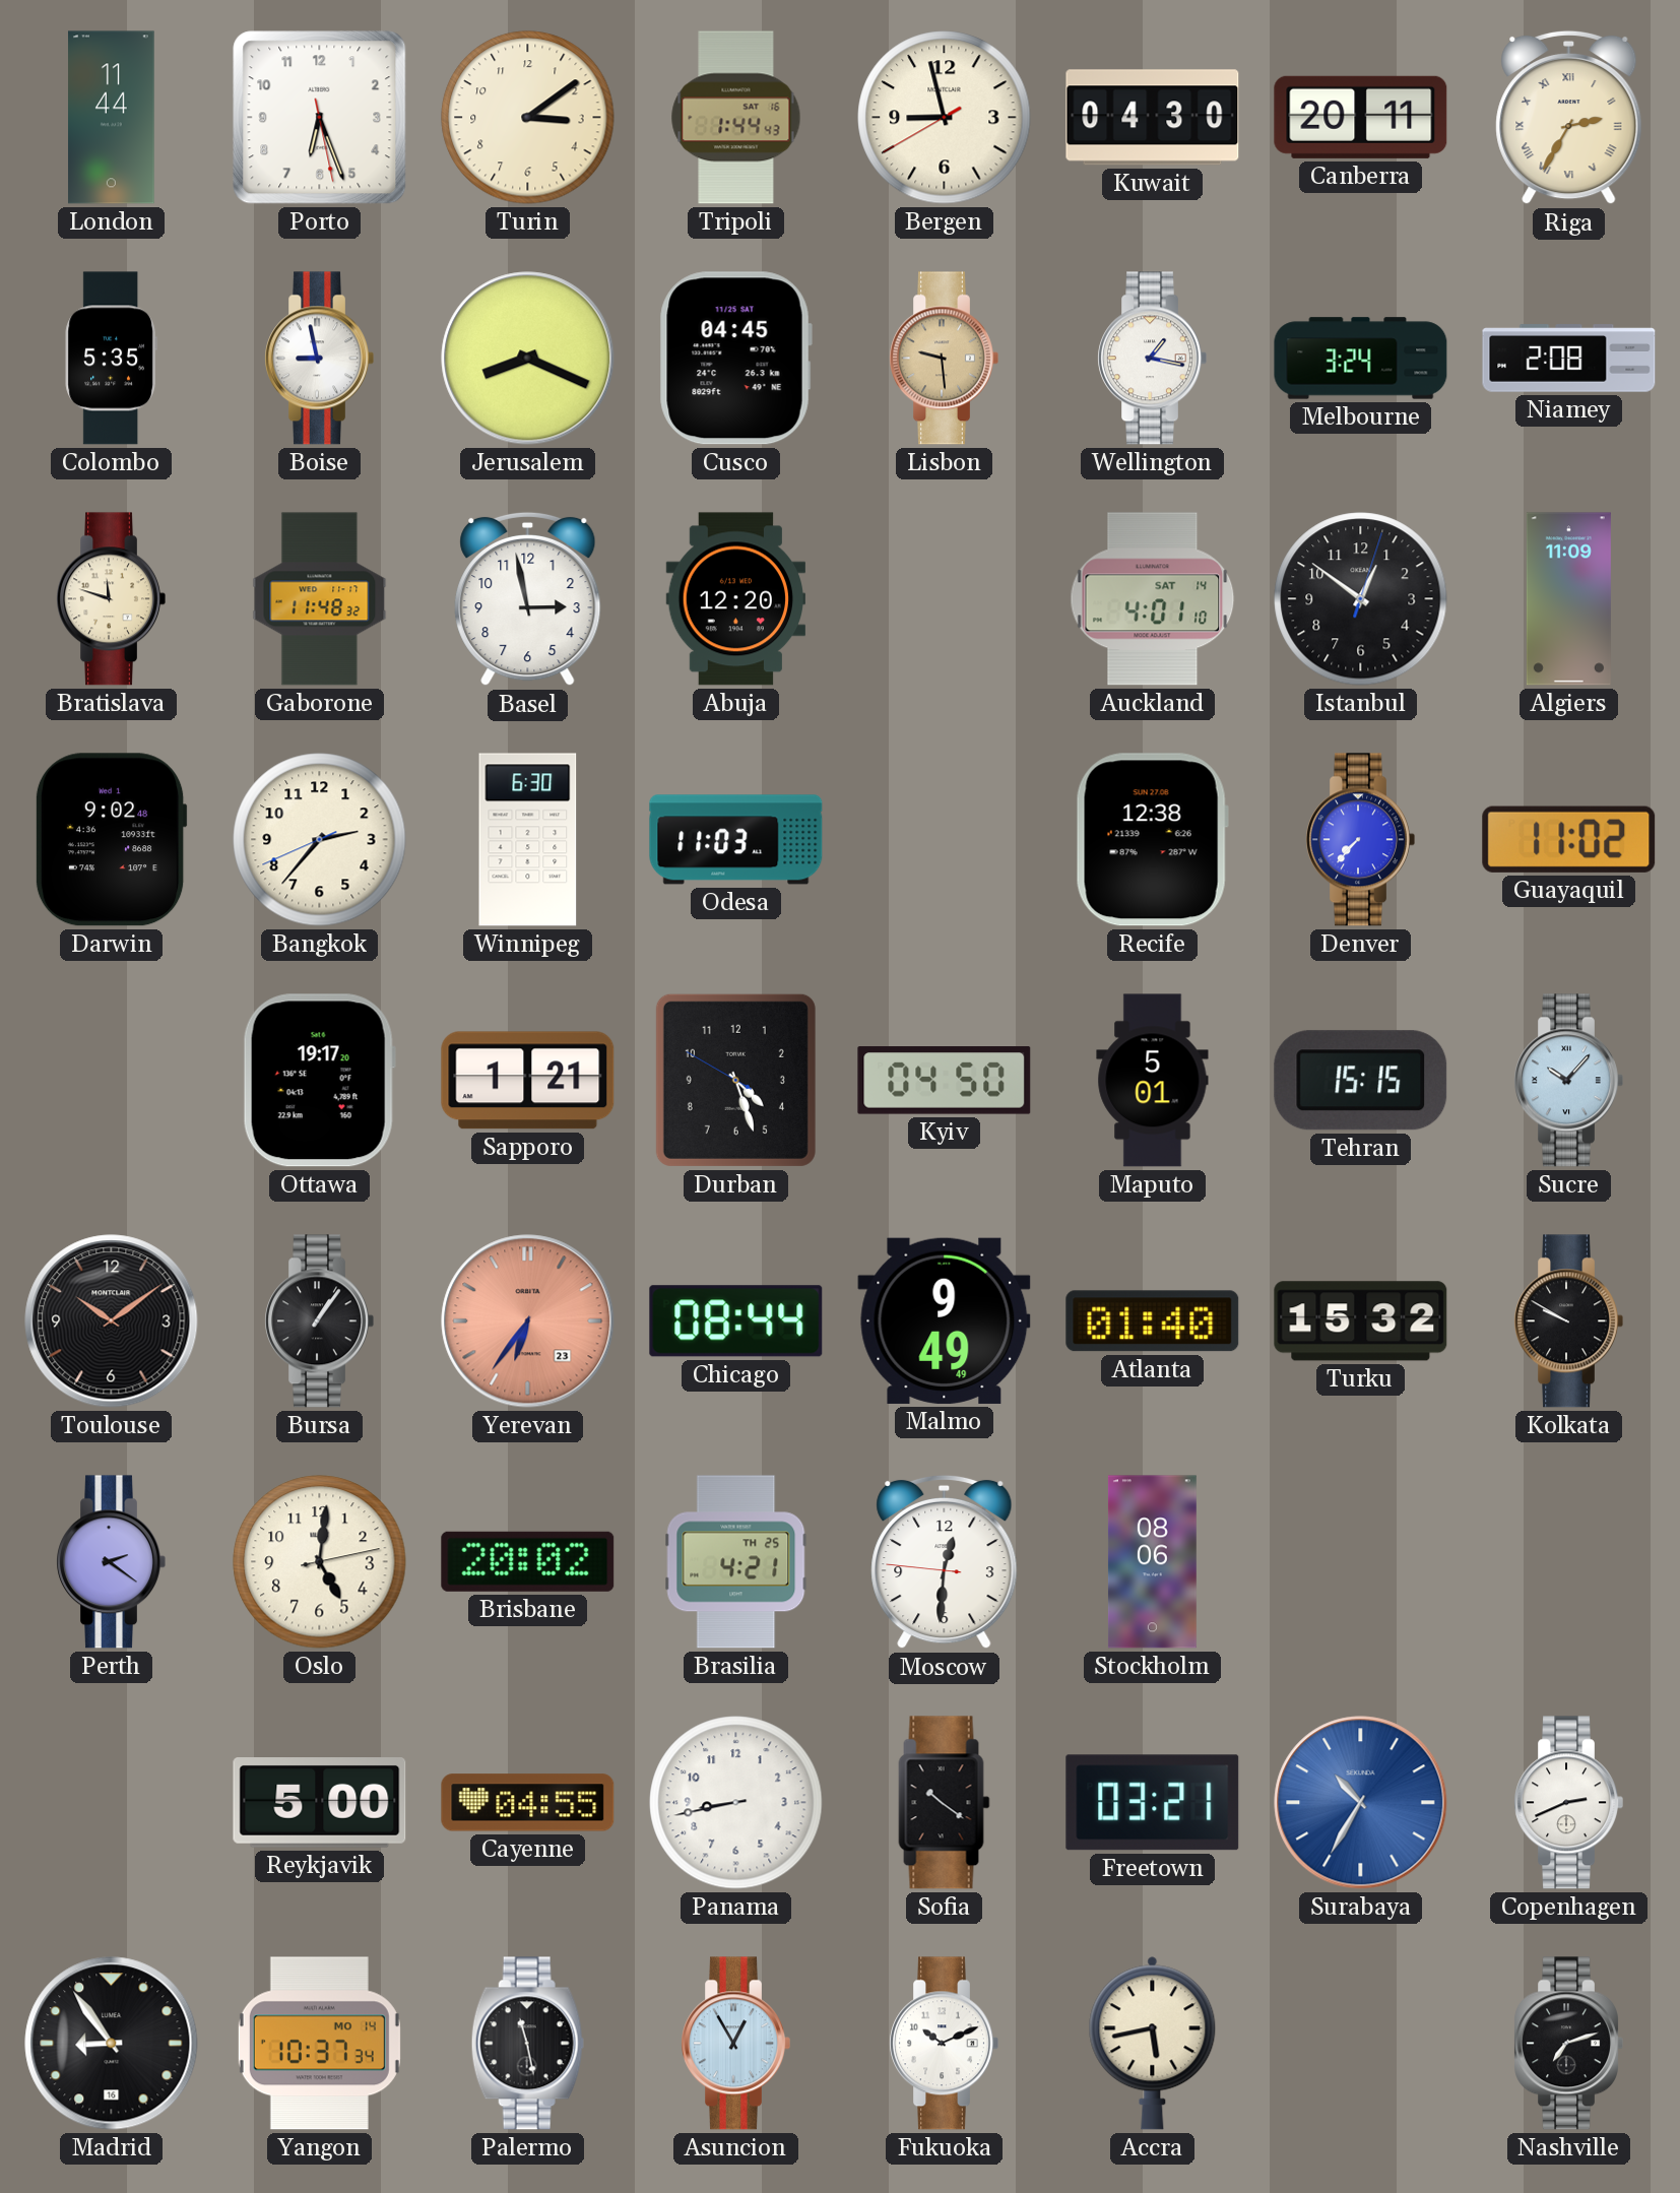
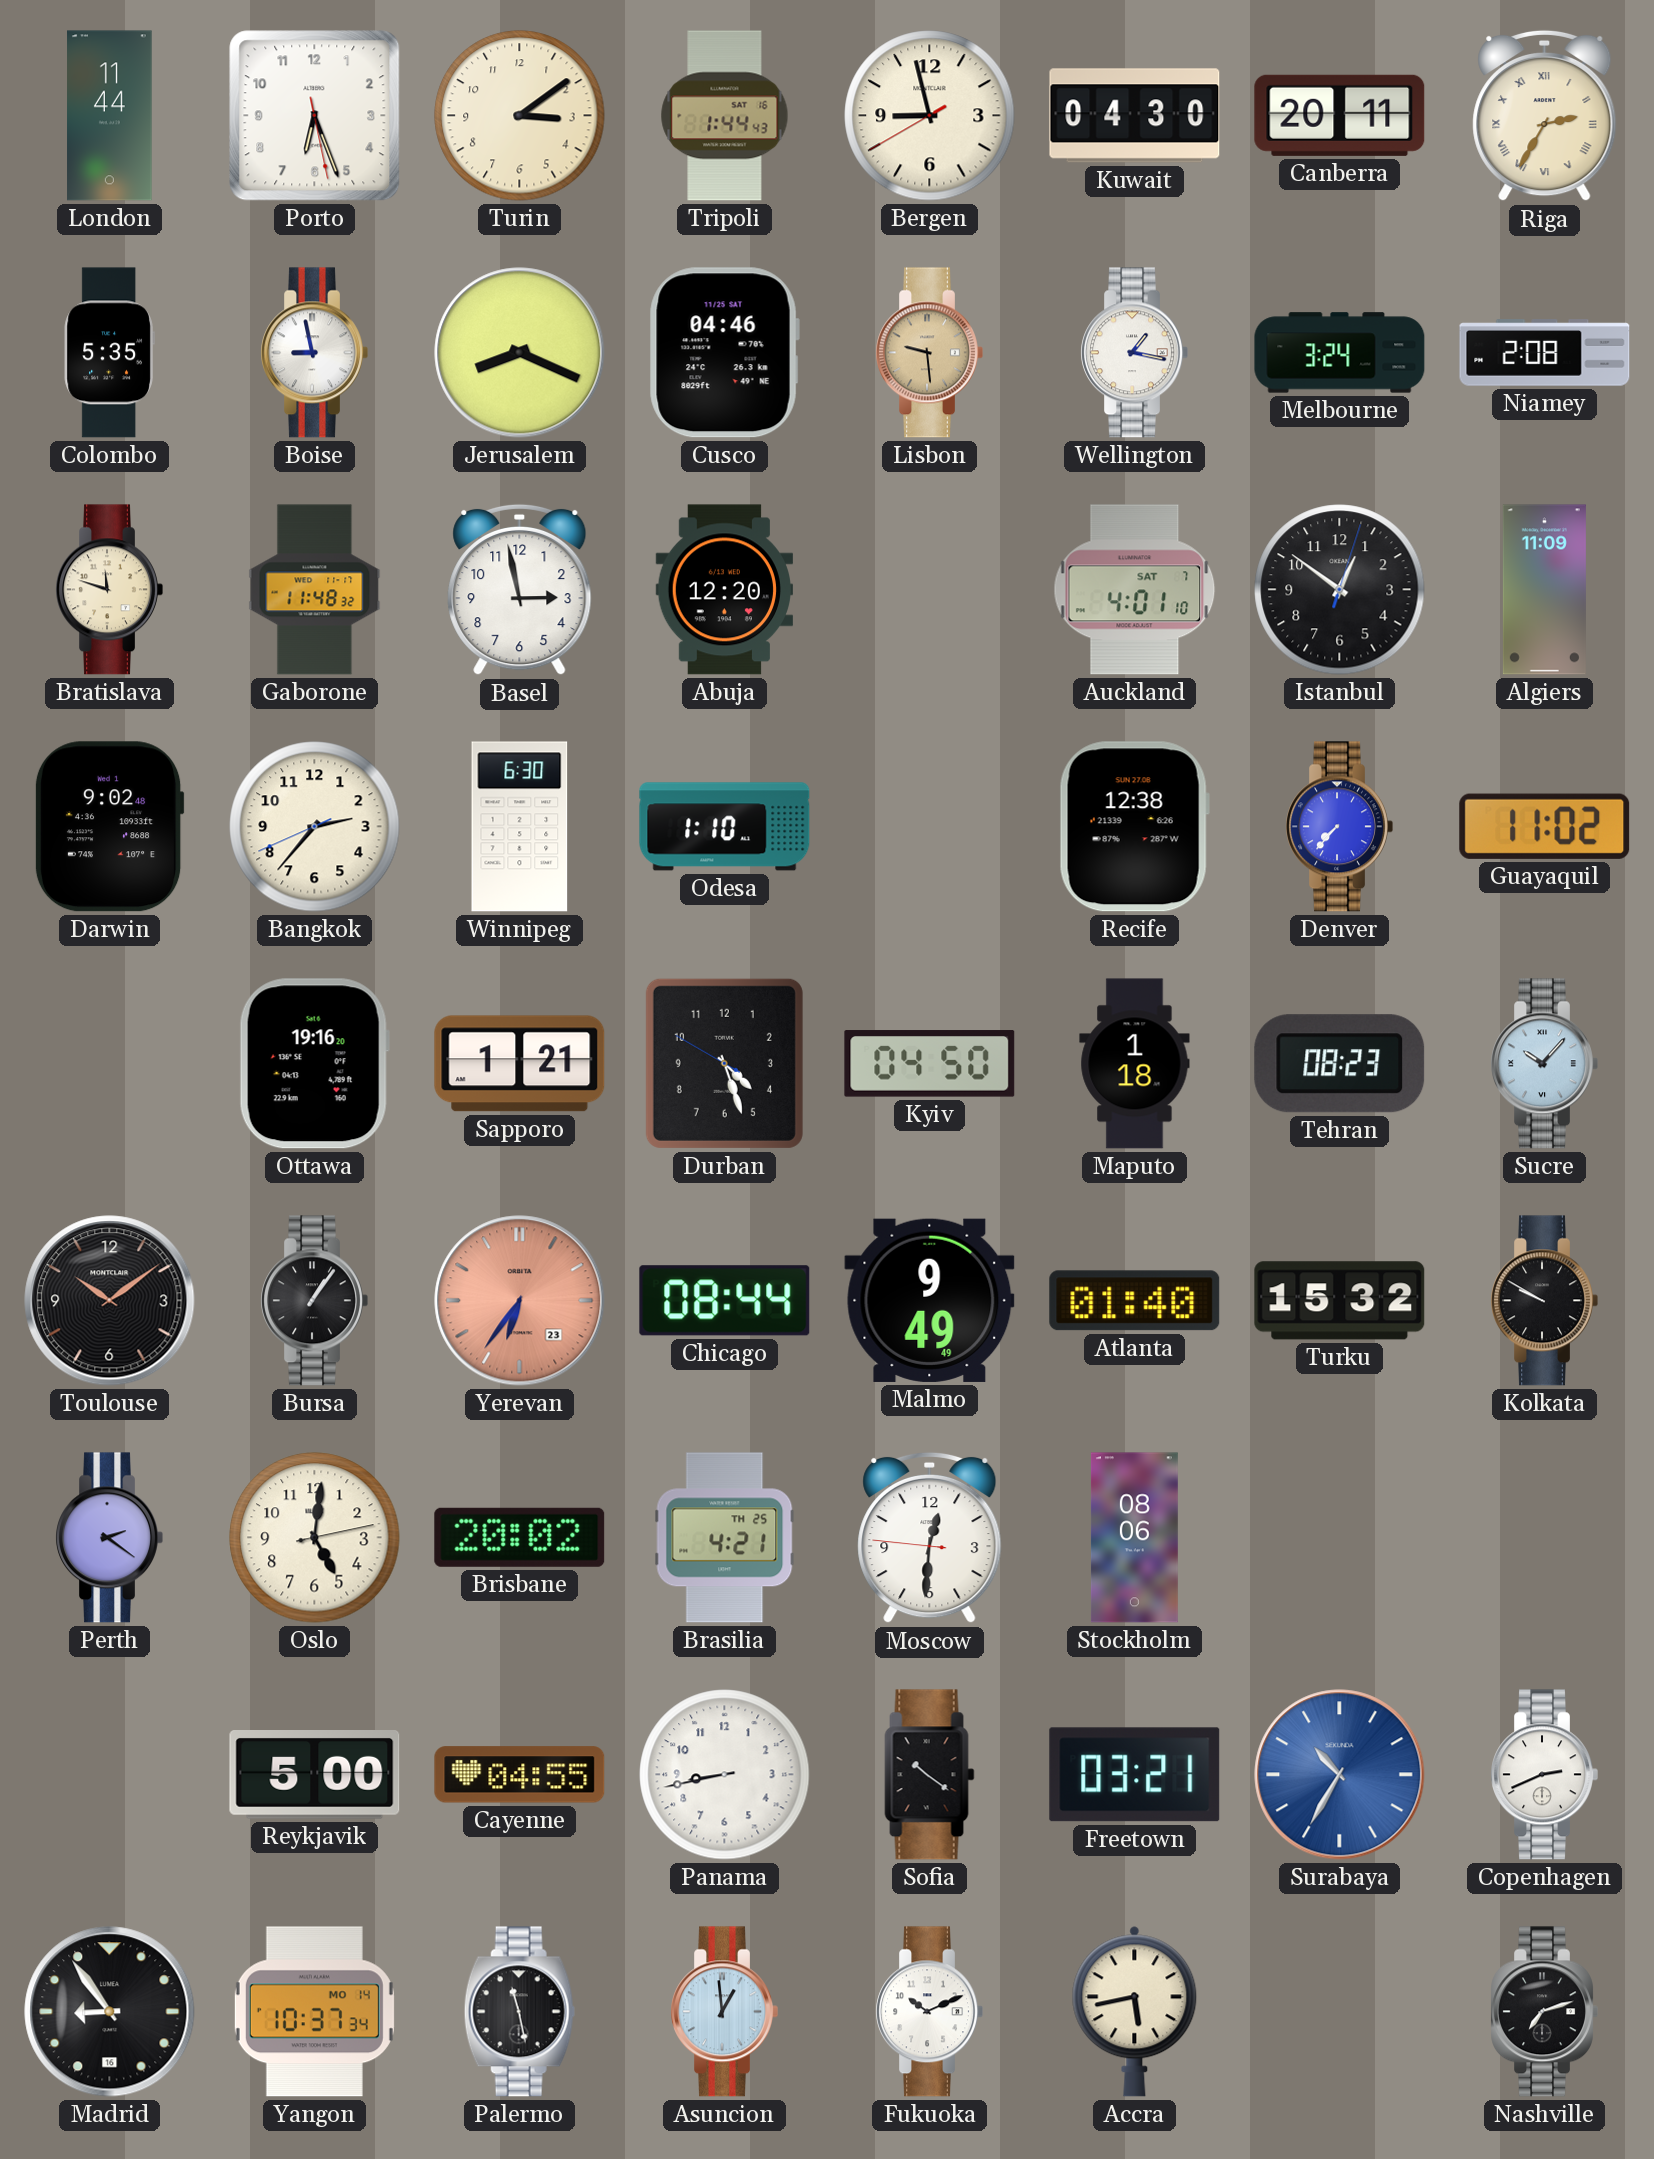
Cusco: 04:45 -> 04:46
Auckland date: SAT 14 -> SAT 7
Odesa: 11:03 -> 1:10
Ottawa: 19:17 -> 19:16
Maputo: 5:01 -> 1:18
Tehran: 15:15 -> 08:23
Asuncion: 12:55 -> 12:59
